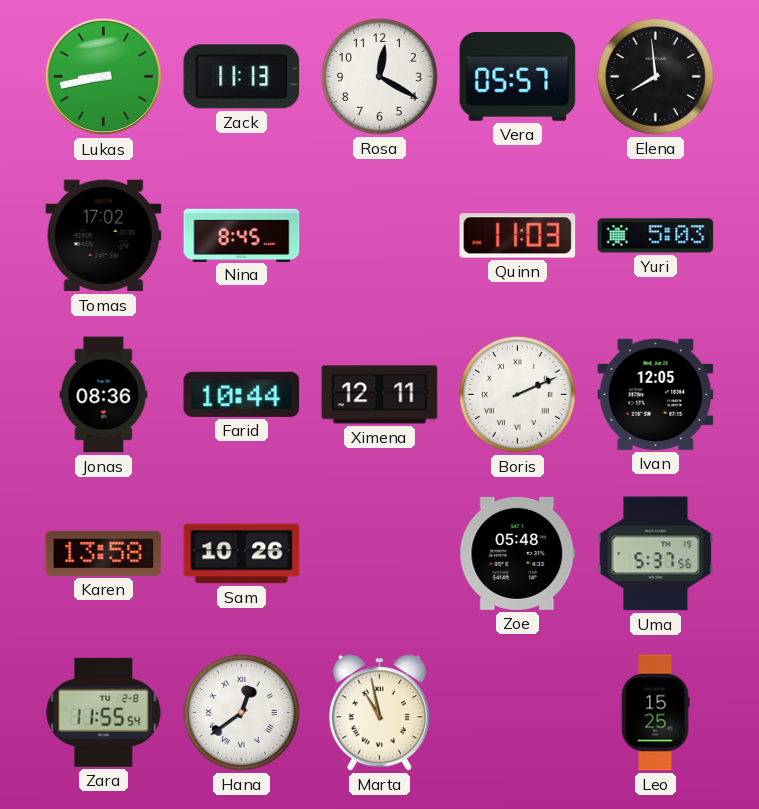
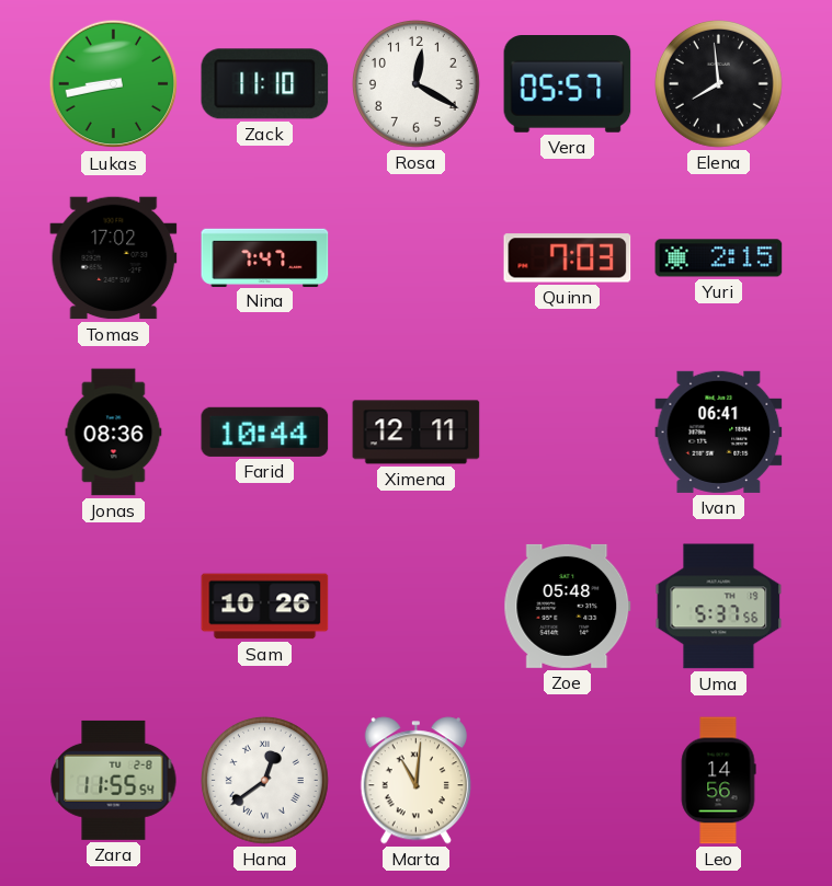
Zack: 11:13 -> 11:10
Nina: 8:45 -> 7:47
Quinn: 11:03 -> 7:03
Yuri: 5:03 -> 2:15
Boris: 2:11 -> none
Ivan: 12:05 -> 06:41
Karen: 13:58 -> none
Marta: 10:58 -> 11:01
Leo: 15:25 -> 14:56
